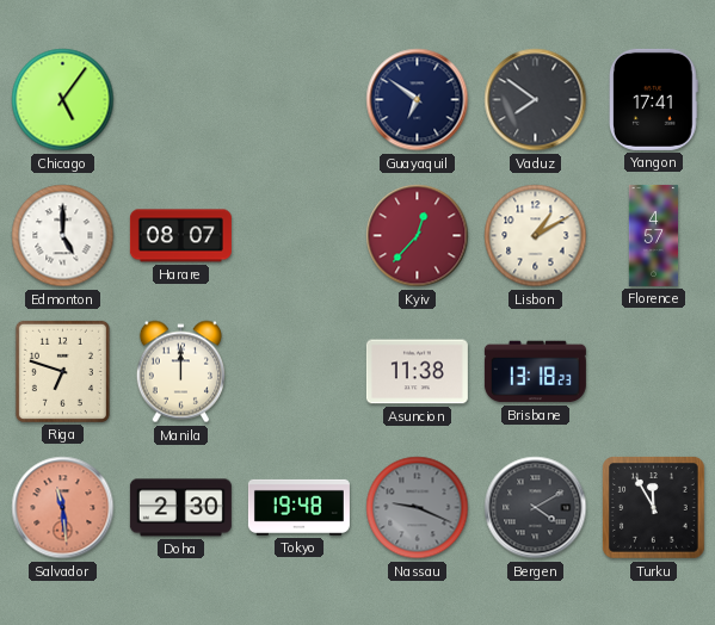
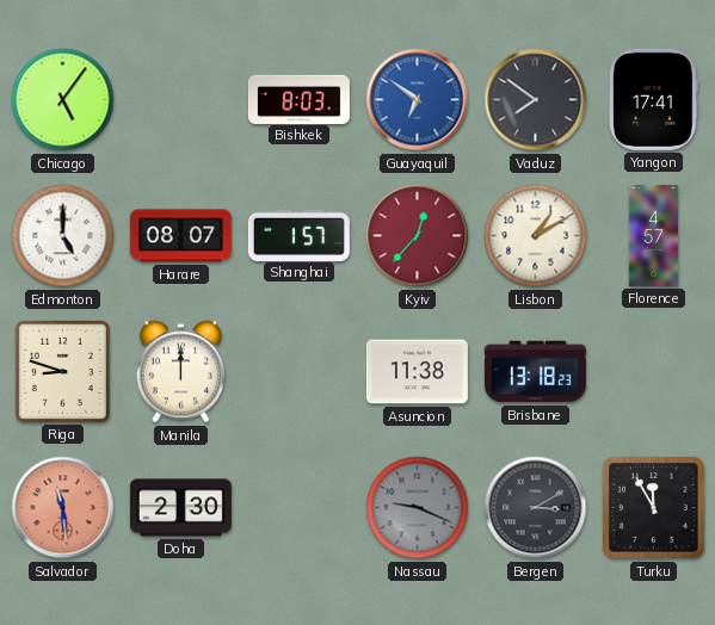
Bishkek: none -> 8:03
Guayaquil dial: navy -> blue
Shanghai: none -> 1:57
Riga: 6:48 -> 8:48
Tokyo: 19:48 -> none
Bergen: 4:10 -> 3:10
